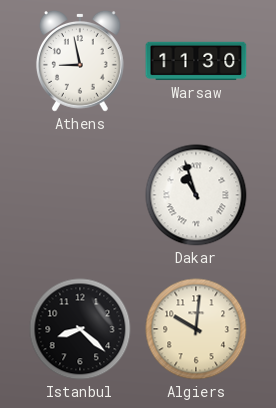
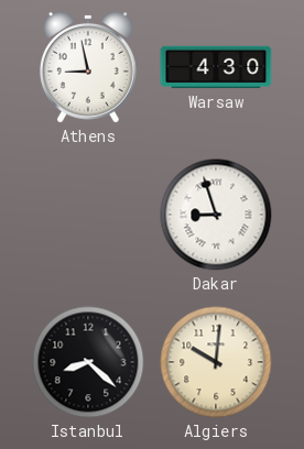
Warsaw: 11:30 -> 4:30
Dakar: 10:57 -> 8:57
